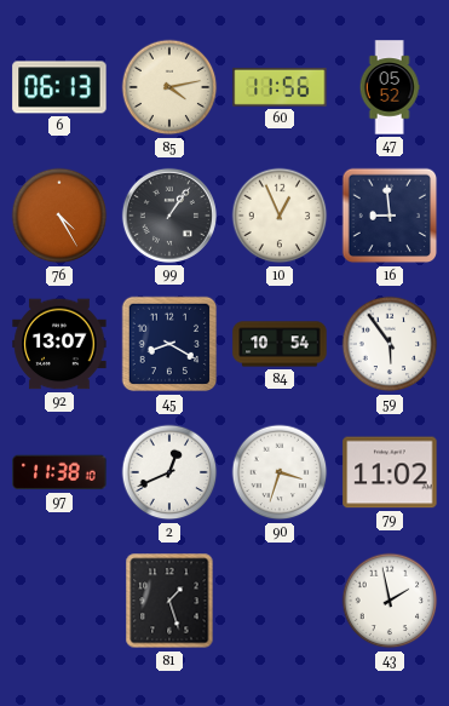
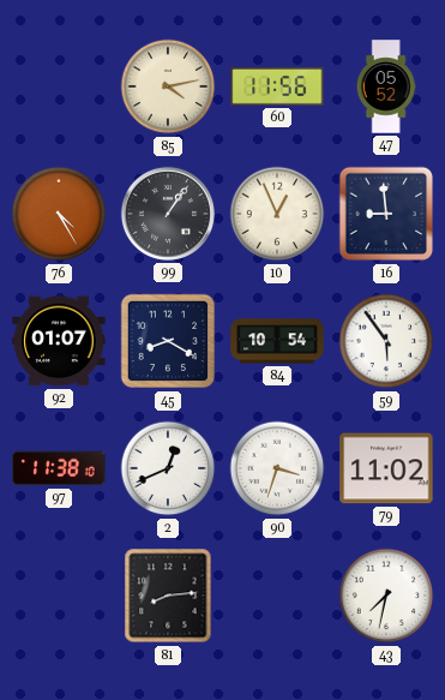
6: 06:13 -> none
92: 13:07 -> 01:07
81: 1:27 -> 8:14
43: 1:58 -> 7:32
